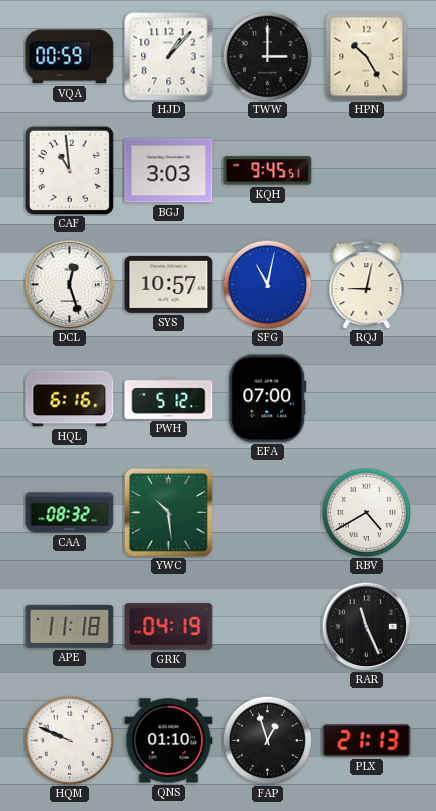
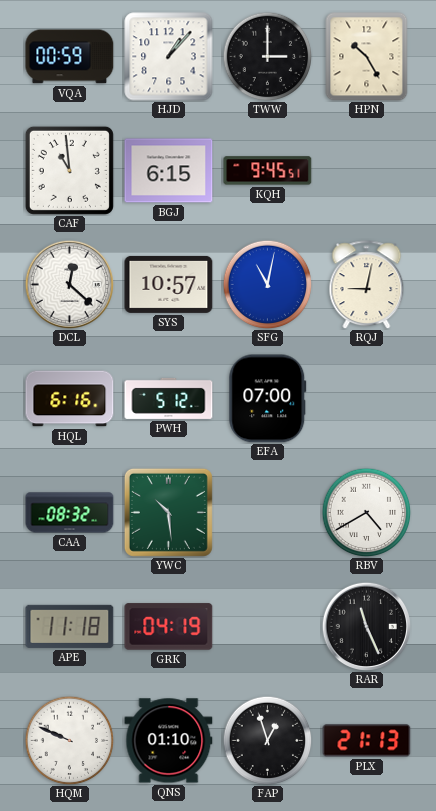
BGJ: 3:03 -> 6:15
DCL: 12:27 -> 12:22
